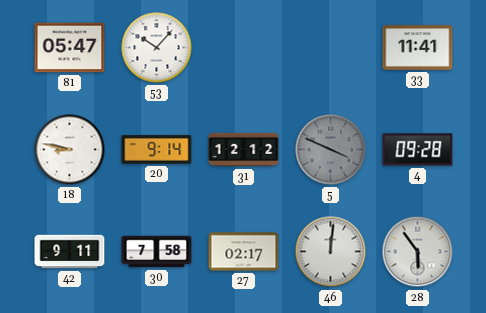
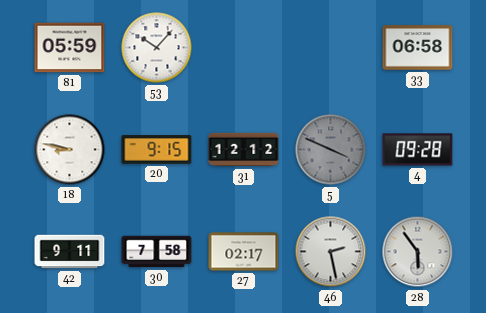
81: 05:47 -> 05:59
33: 11:41 -> 06:58
20: 9:14 -> 9:15
46: 12:01 -> 2:28
